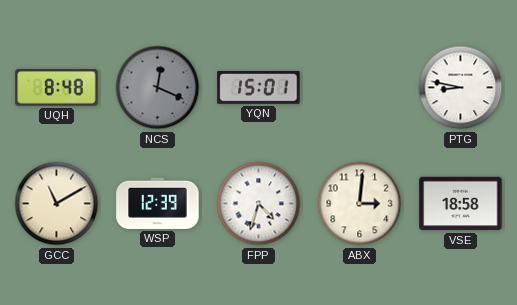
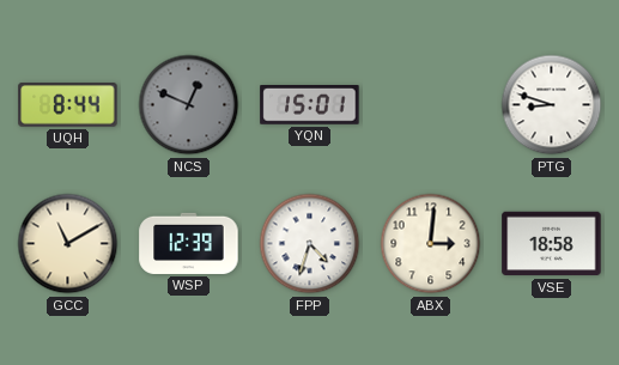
UQH: 8:48 -> 8:44
NCS: 12:19 -> 12:49
PTG: 8:47 -> 8:48
